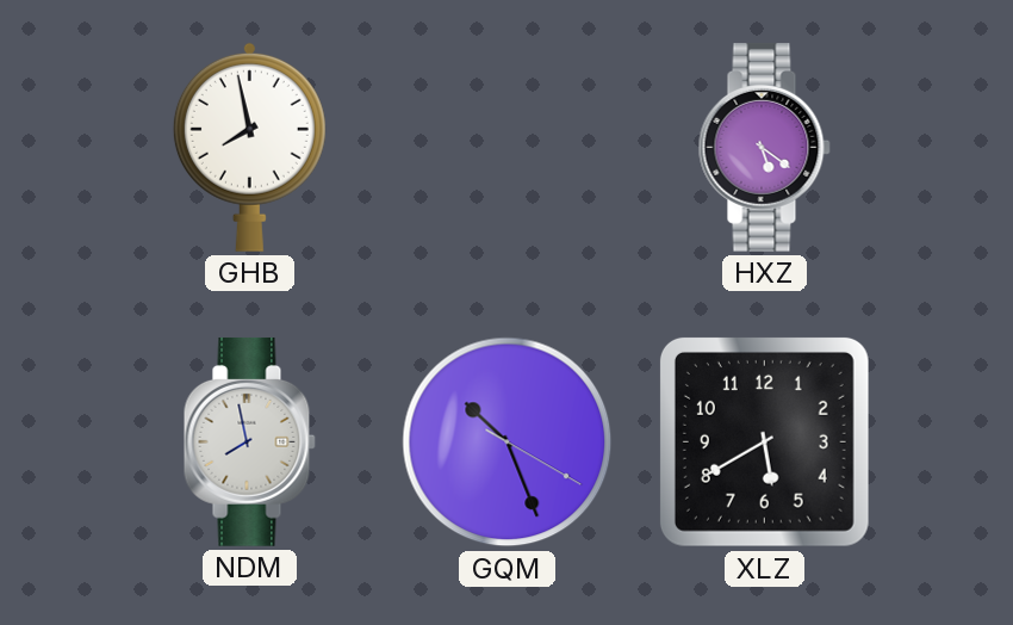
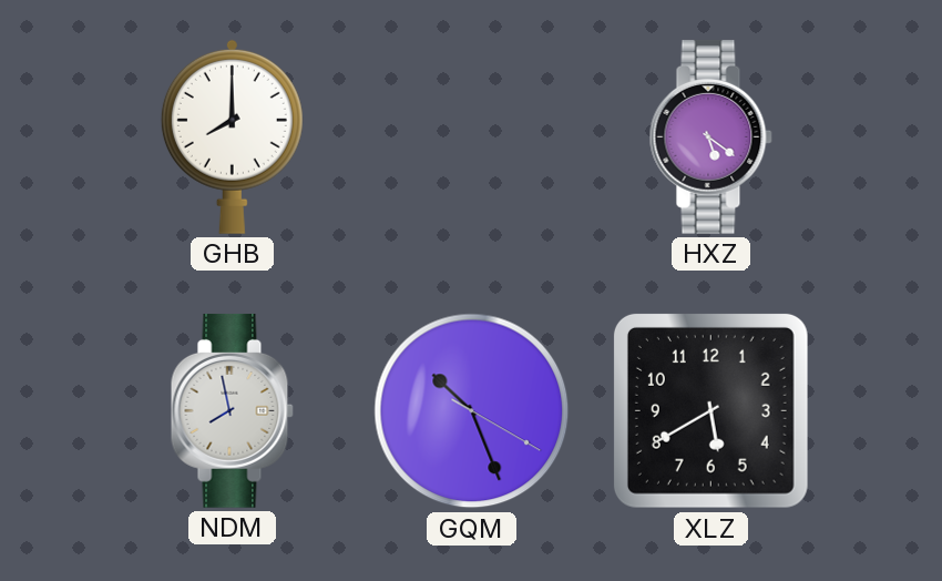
GHB: 7:58 -> 8:00
